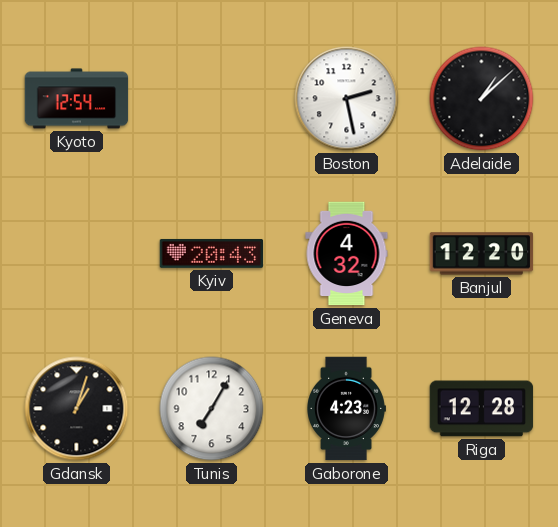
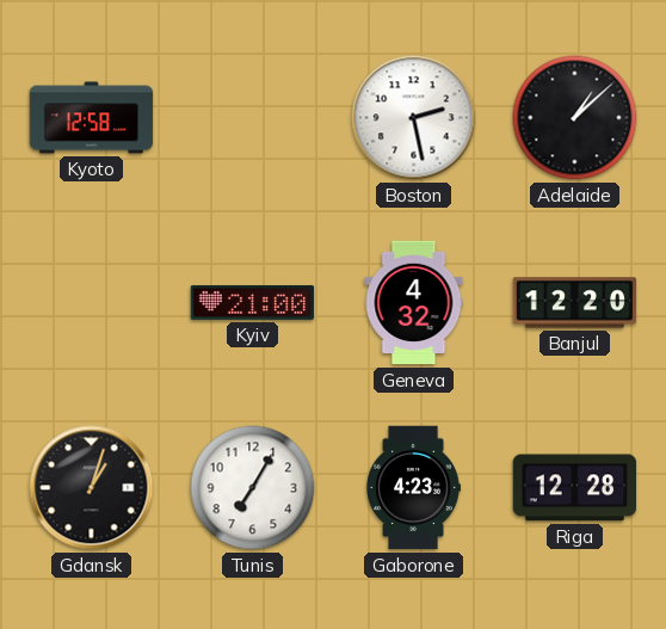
Kyoto: 12:54 -> 12:58
Kyiv: 20:43 -> 21:00
